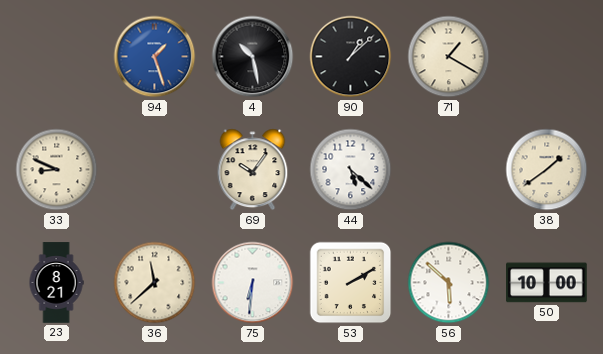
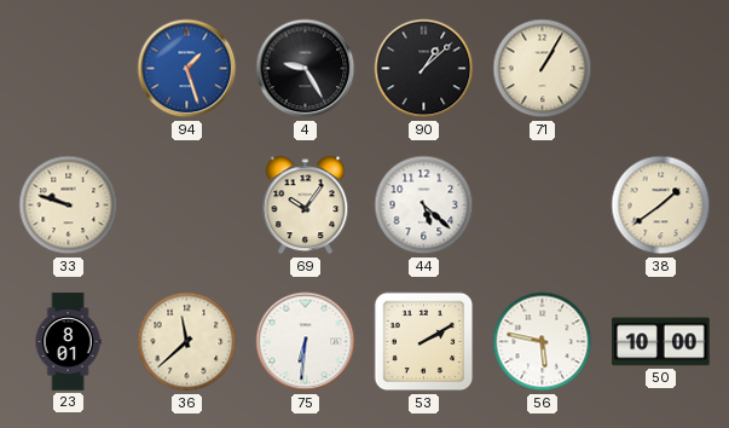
4: 10:28 -> 9:25
71: 1:20 -> 1:05
33: 8:49 -> 9:48
23: 8:21 -> 8:01
56: 5:52 -> 5:47
